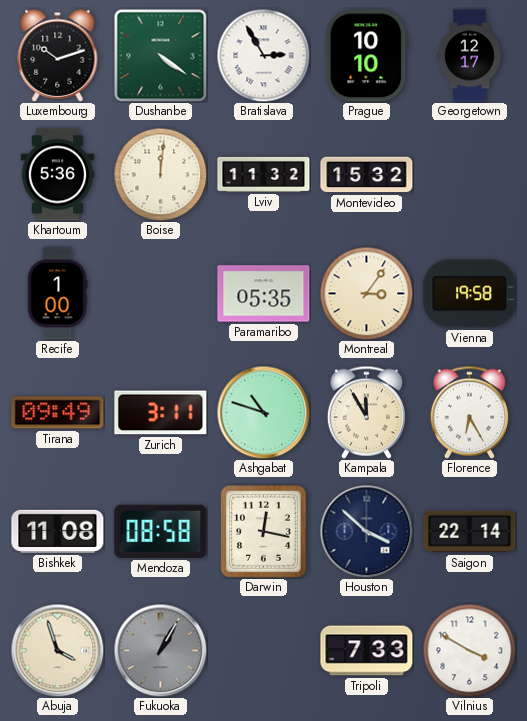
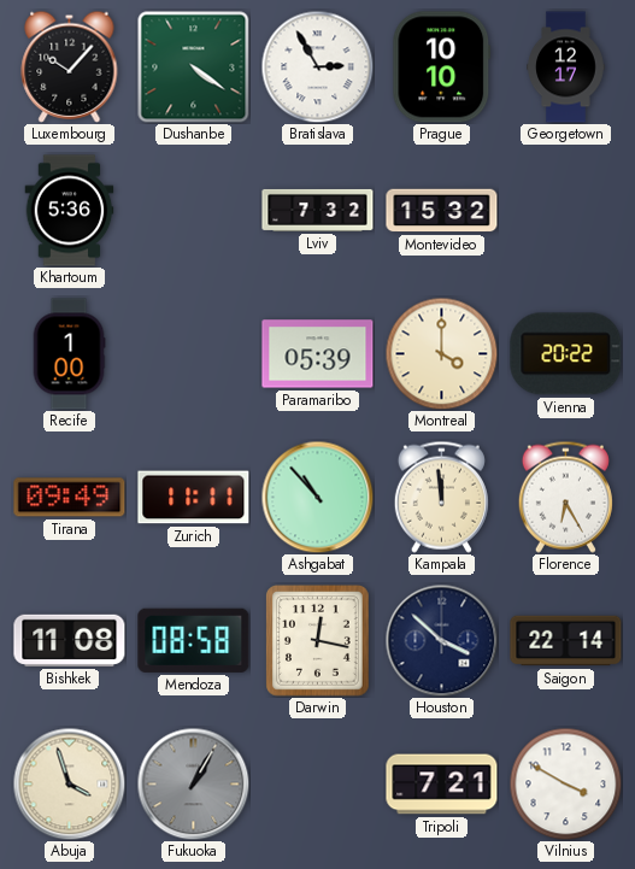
Luxembourg: 10:12 -> 10:07
Boise: 12:01 -> none
Lviv: 11:32 -> 7:32
Paramaribo: 05:35 -> 05:39
Montreal: 3:06 -> 4:00
Vienna: 19:58 -> 20:22
Zurich: 3:11 -> 11:11
Ashgabat: 10:48 -> 10:53
Kampala: 11:55 -> 11:59
Tripoli: 7:33 -> 7:21
